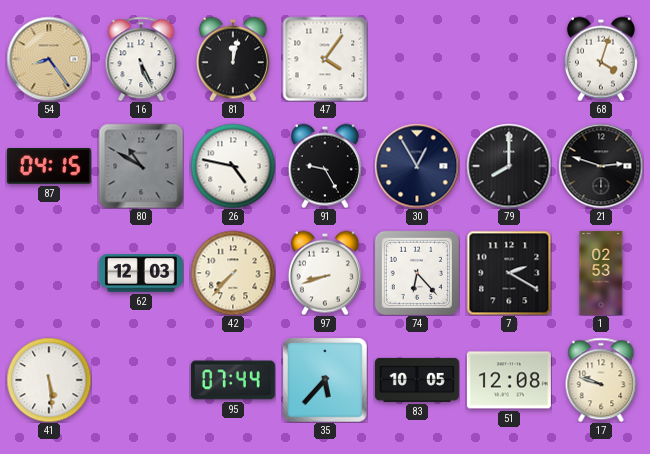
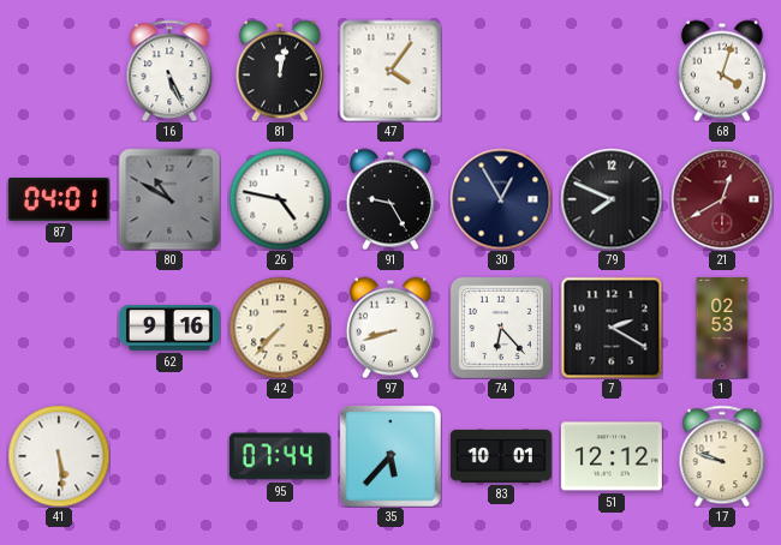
54: 8:24 -> none
87: 04:15 -> 04:01
79: 8:00 -> 7:49
21: 2:48 -> 12:40
21 dial: black -> burgundy
62: 12:03 -> 9:16
83: 10:05 -> 10:01
51: 12:08 -> 12:12
